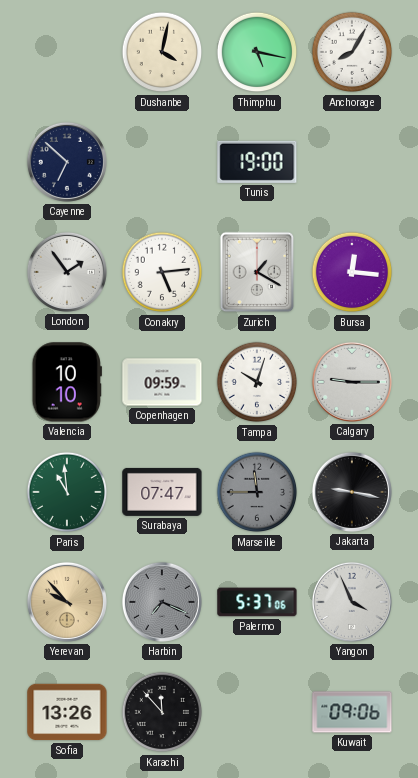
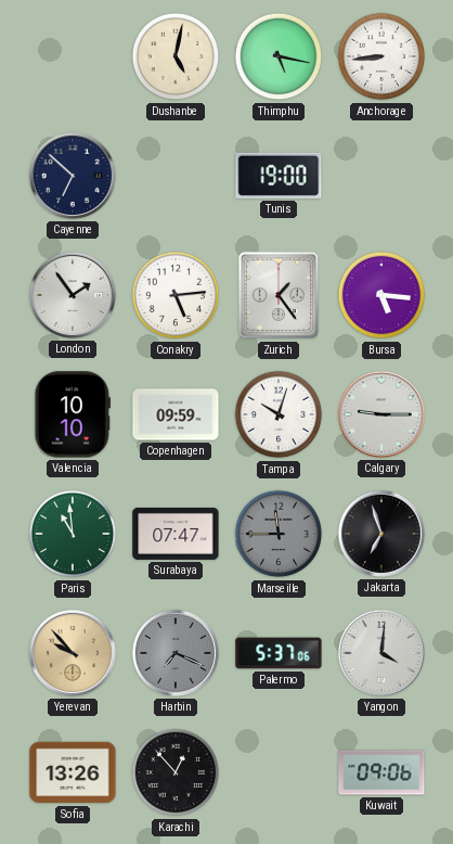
Dushanbe: 4:02 -> 5:02
Anchorage: 8:05 -> 8:44
Zurich: 1:20 -> 1:24
Bursa: 12:16 -> 5:16
Jakarta: 9:17 -> 6:57
Yangon: 3:56 -> 4:01
Karachi: 11:53 -> 12:53
